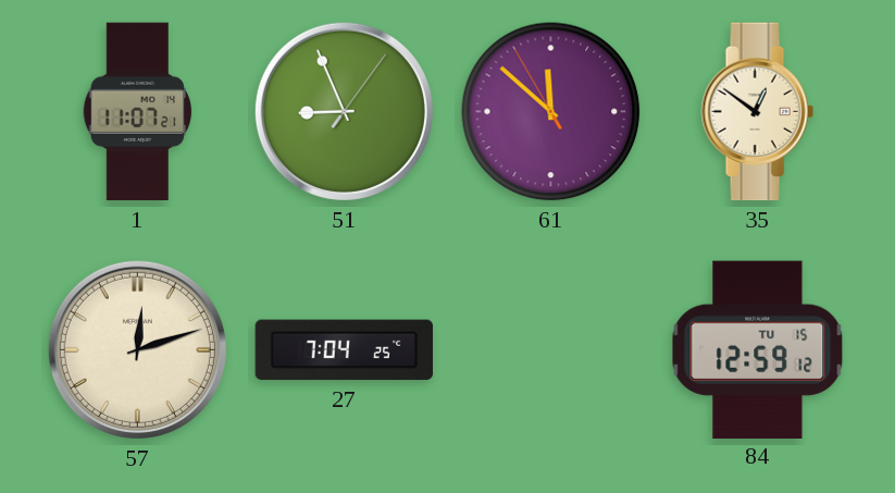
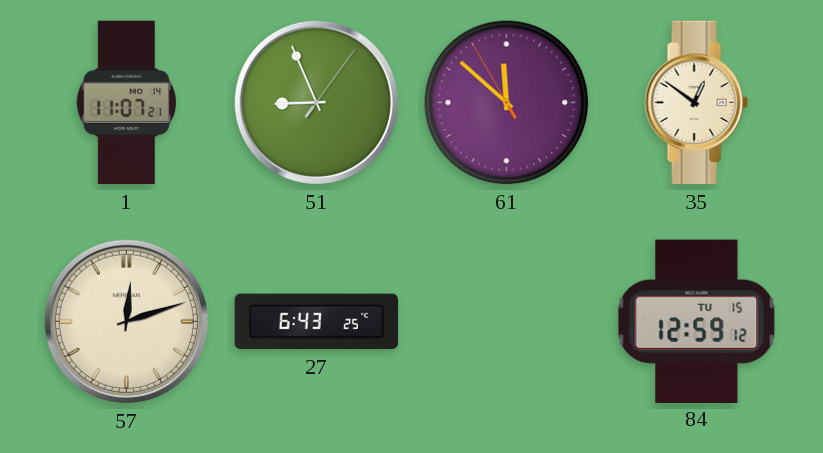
27: 7:04 -> 6:43
